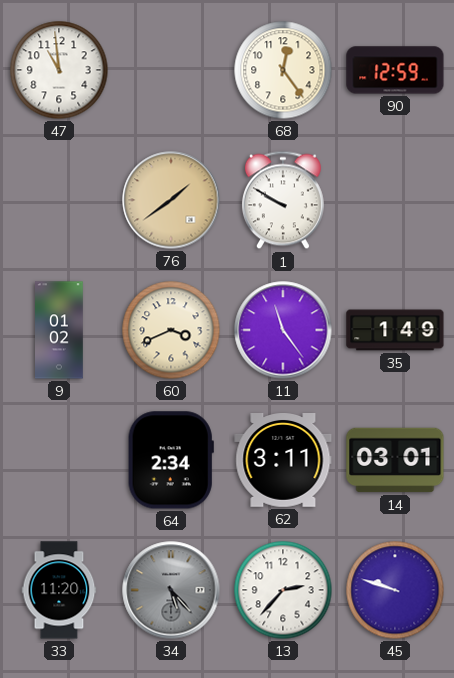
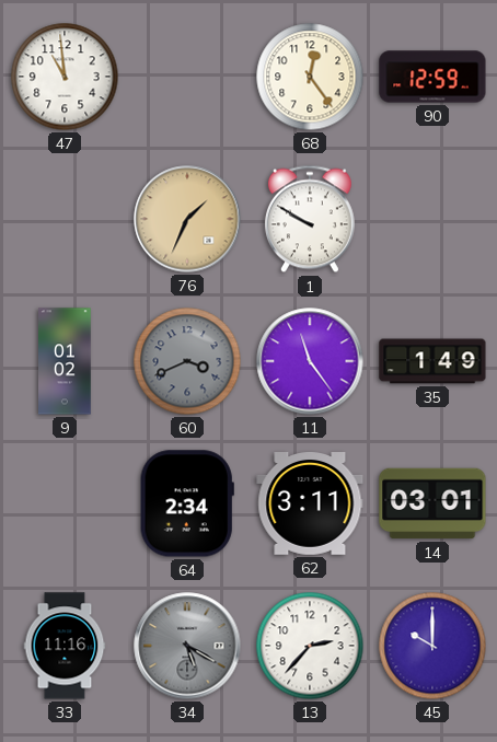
76: 1:39 -> 1:34
60 dial: cream -> grey
33: 11:20 -> 11:16
34: 5:23 -> 5:20
45: 9:48 -> 10:00
